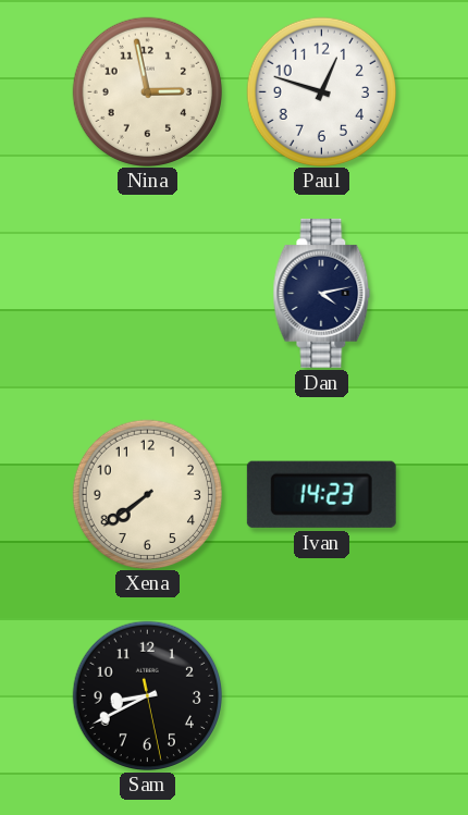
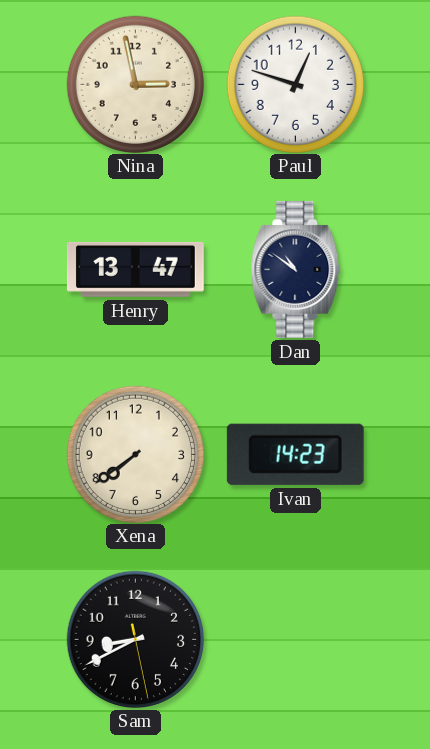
Henry: none -> 13:47
Dan: 4:13 -> 10:51
